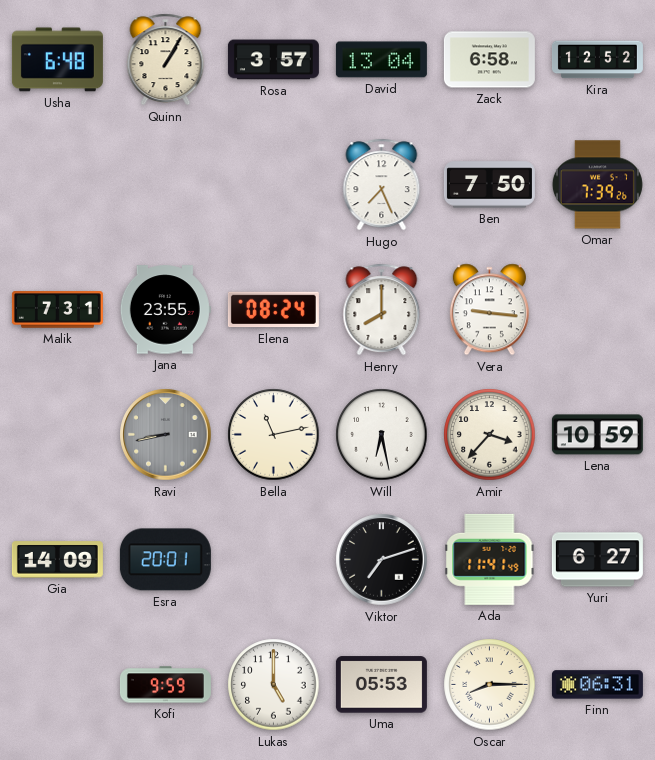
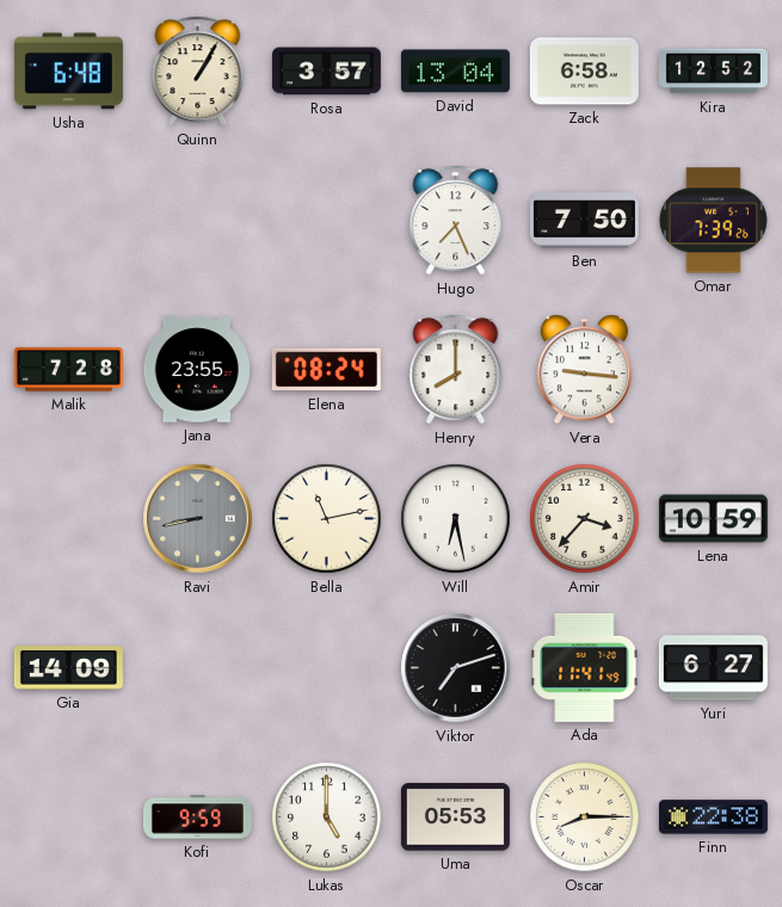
Malik: 7:31 -> 7:28
Esra: 20:01 -> none
Finn: 06:31 -> 22:38
